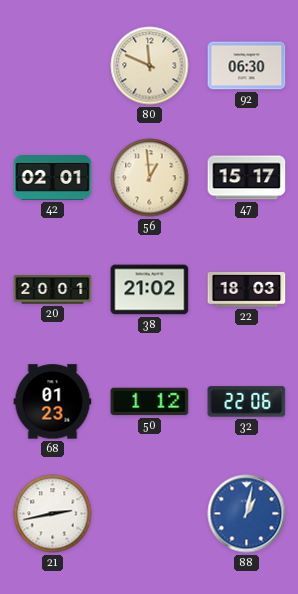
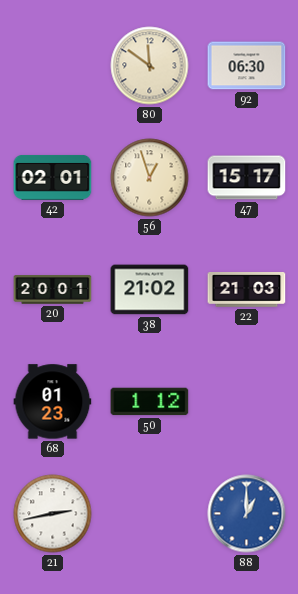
80: 11:49 -> 11:51
56: 12:59 -> 12:57
22: 18:03 -> 21:03
32: 22:06 -> none
88: 1:02 -> 1:00
